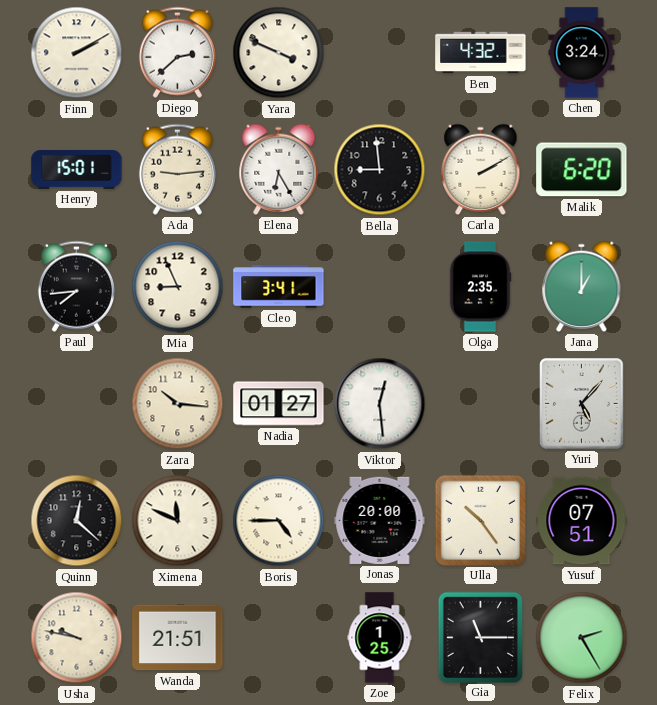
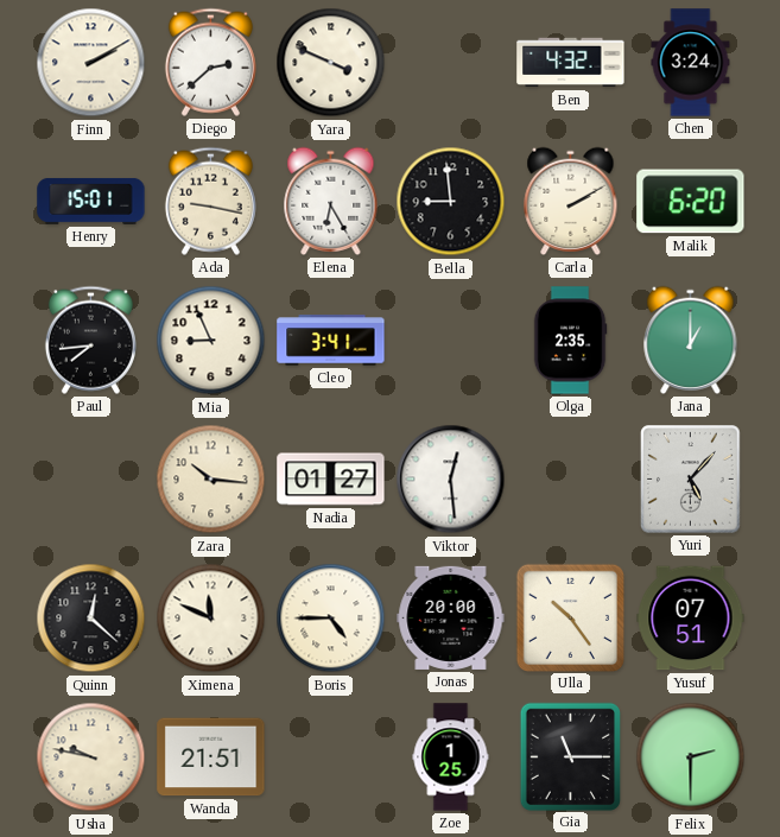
Ada: 9:14 -> 9:17
Felix: 2:25 -> 2:30
